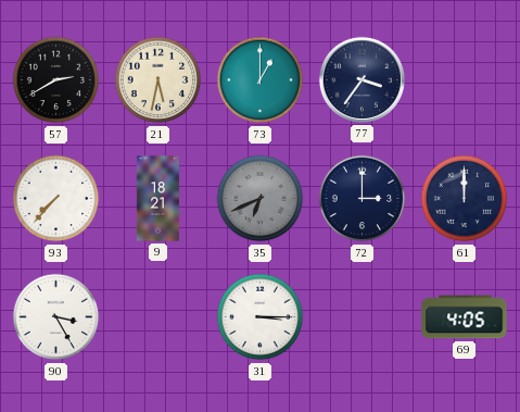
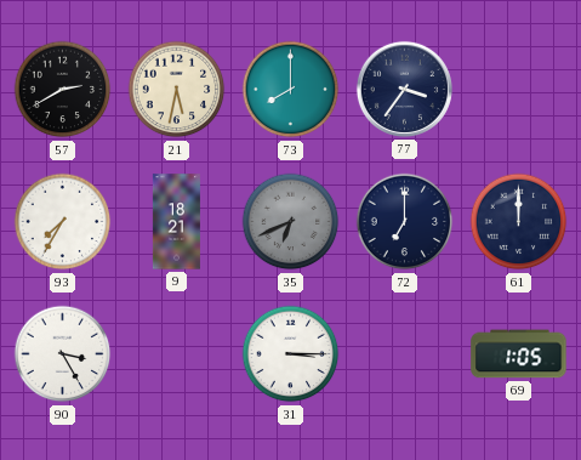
73: 1:00 -> 8:00
93: 7:37 -> 7:35
72: 3:00 -> 7:00
69: 4:05 -> 1:05
